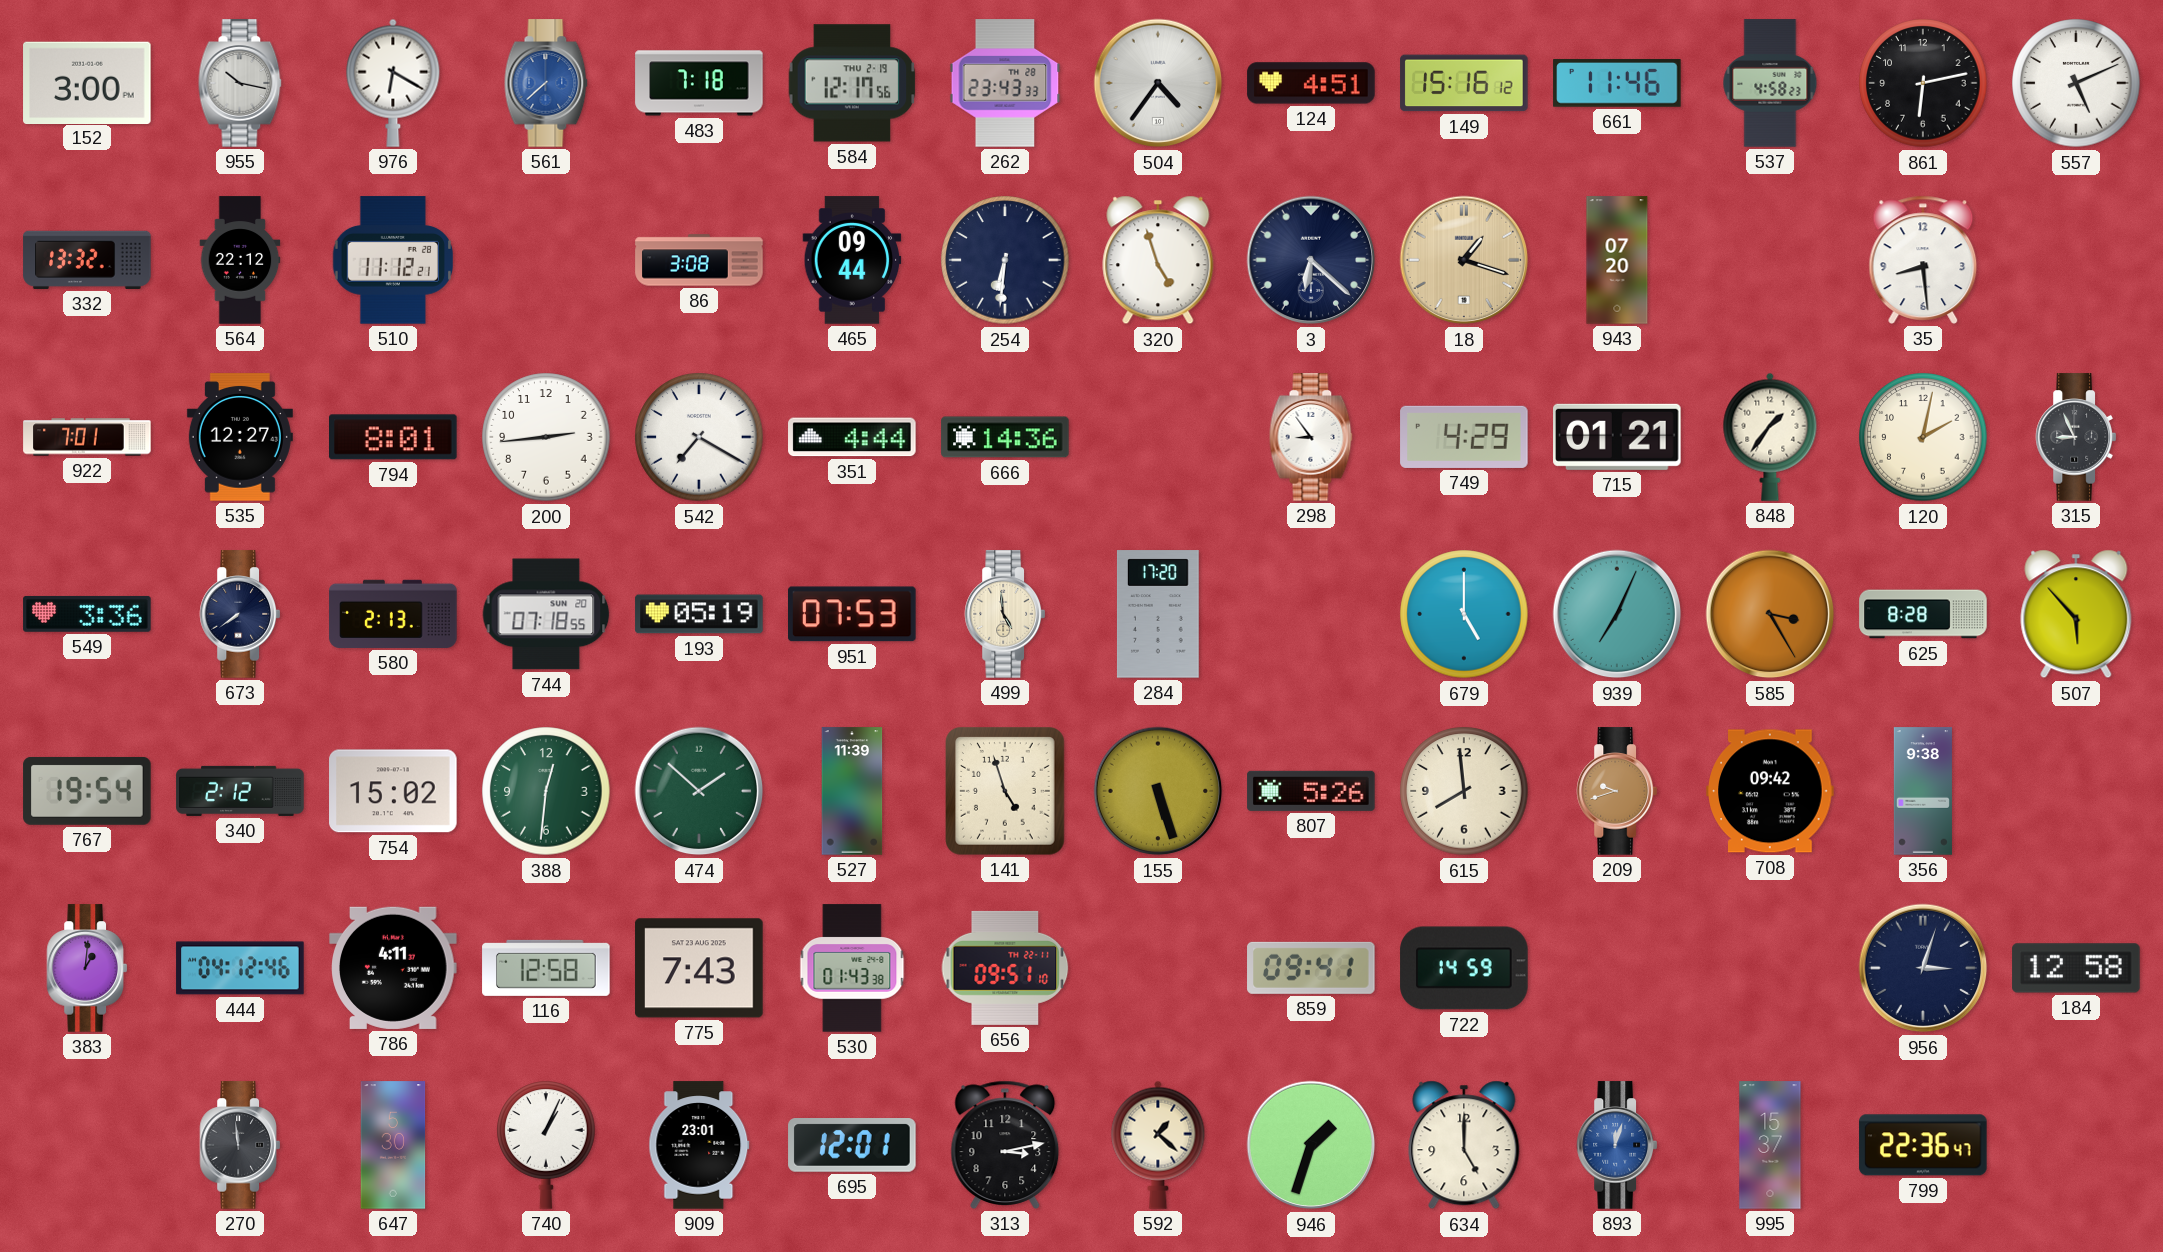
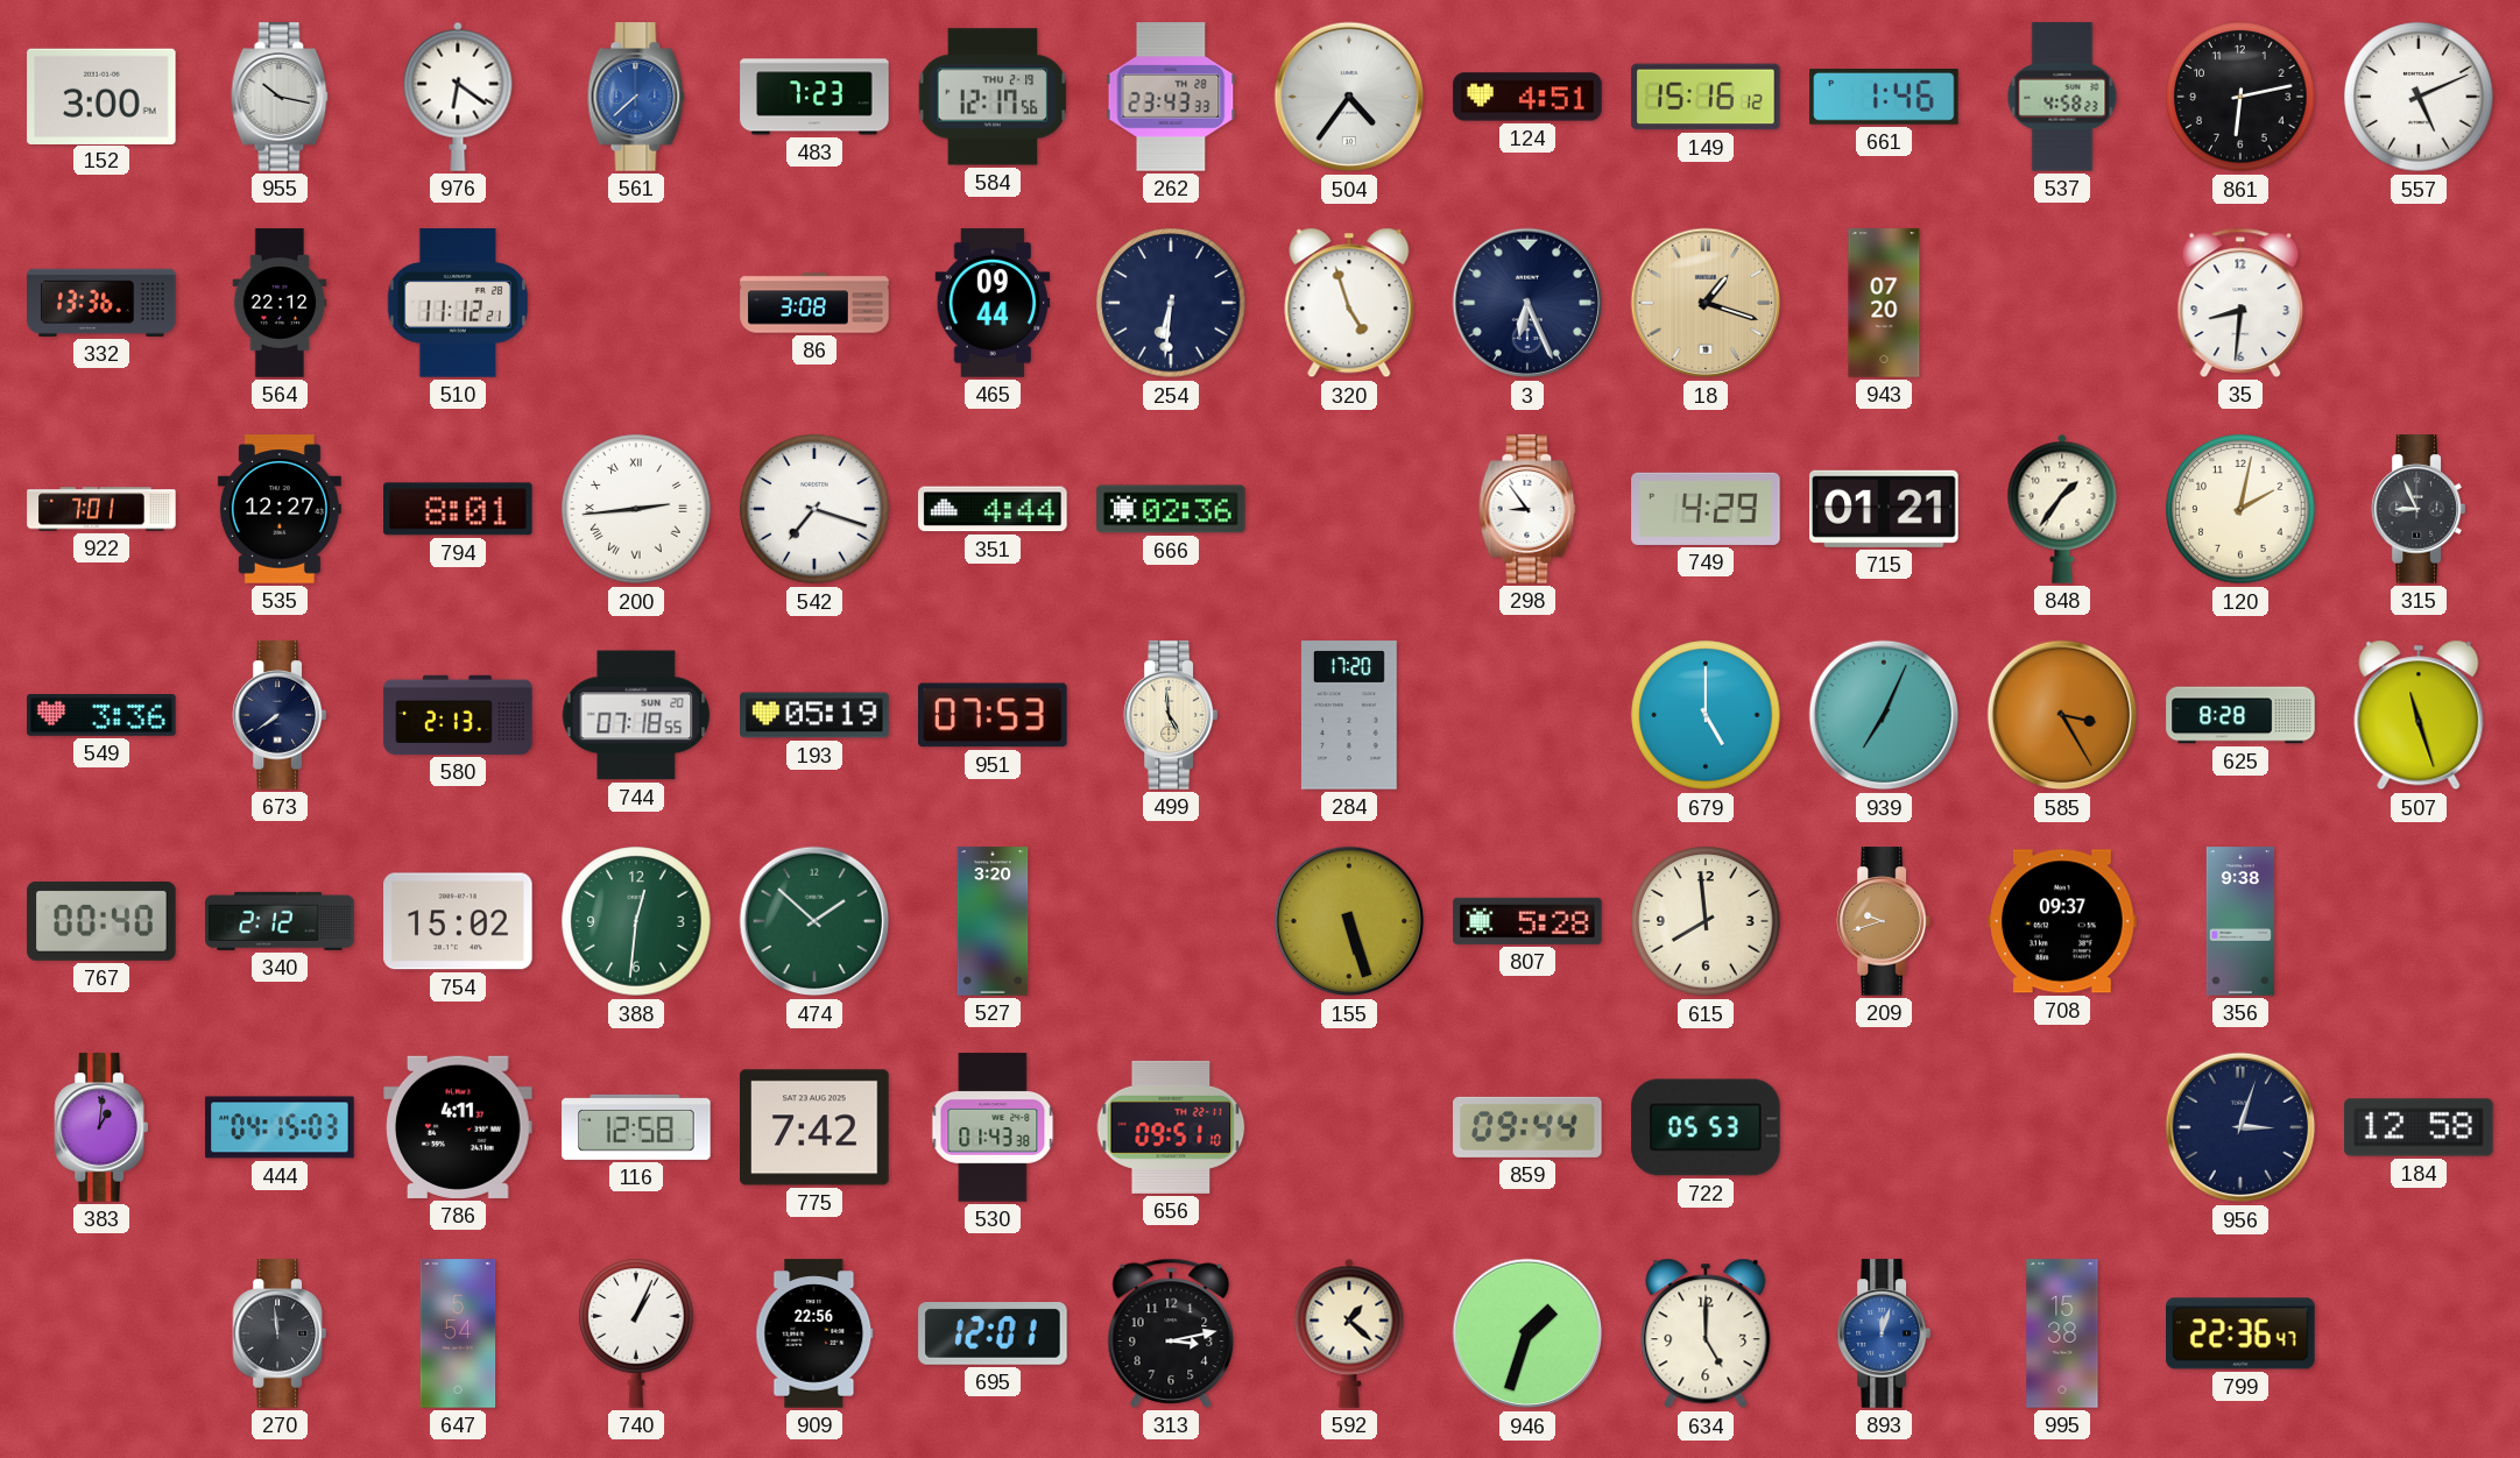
976: 6:20 -> 6:21
483: 7:18 -> 7:23
661: 11:46 -> 1:46
332: 13:32 -> 13:36
3: 6:22 -> 6:26
35: 8:29 -> 8:31
200 numerals: Arabic -> Roman
542: 7:20 -> 7:18
666: 14:36 -> 02:36
507: 5:53 -> 11:27
767: 19:54 -> 00:40
527: 11:39 -> 3:20
141: 4:57 -> none
807: 5:26 -> 5:28
708: 09:42 -> 09:37
444: 04:12 -> 04:15
775: 7:43 -> 7:42
859: 09:41 -> 09:44
722: 14:59 -> 05:53
647: 5:30 -> 5:54
909: 23:01 -> 22:56
995: 15:37 -> 15:38
